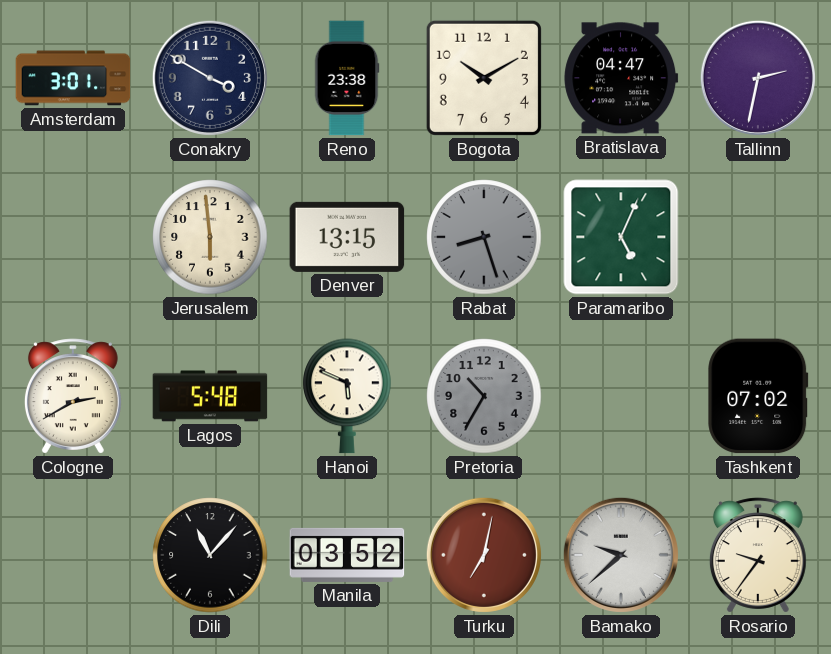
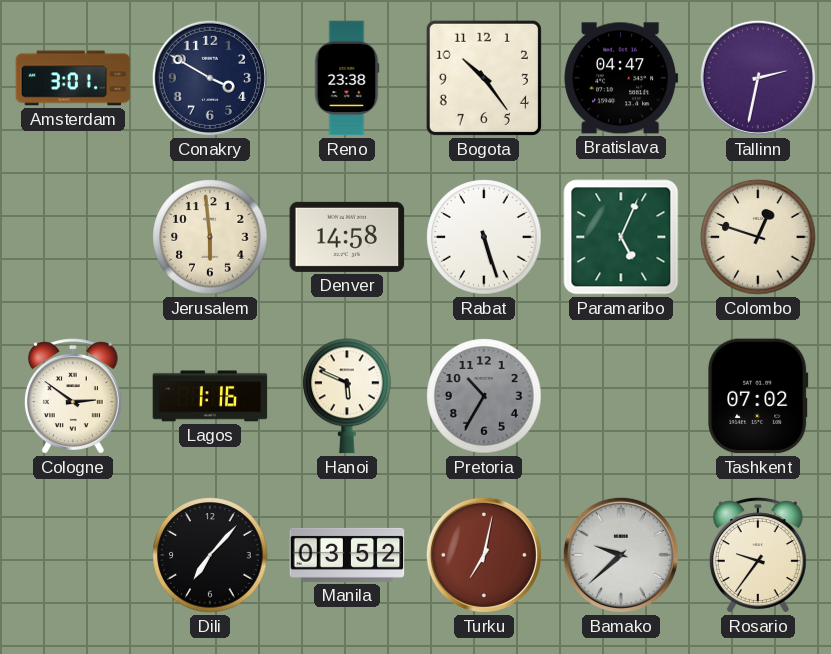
Bogota: 10:10 -> 10:24
Denver: 13:15 -> 14:58
Rabat: 8:27 -> 5:27
Rabat dial: grey -> white
Colombo: none -> 12:48
Cologne: 2:40 -> 2:51
Lagos: 5:48 -> 1:16
Dili: 11:07 -> 7:07
